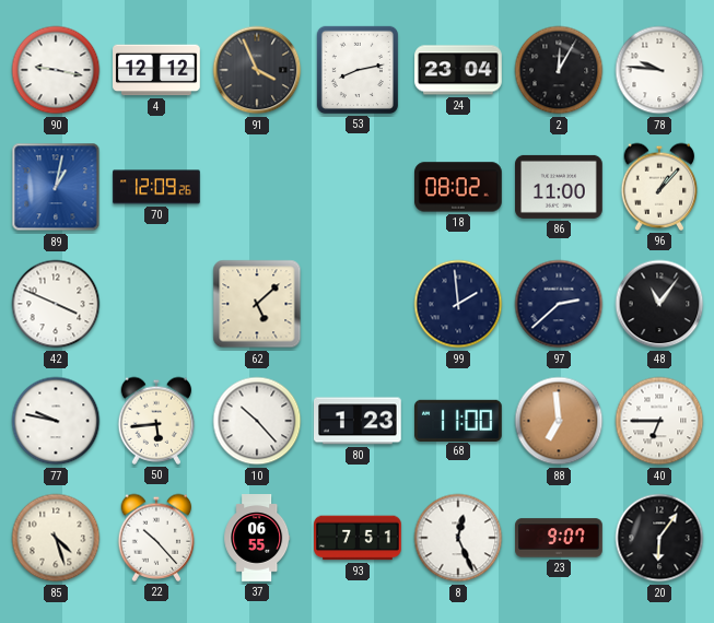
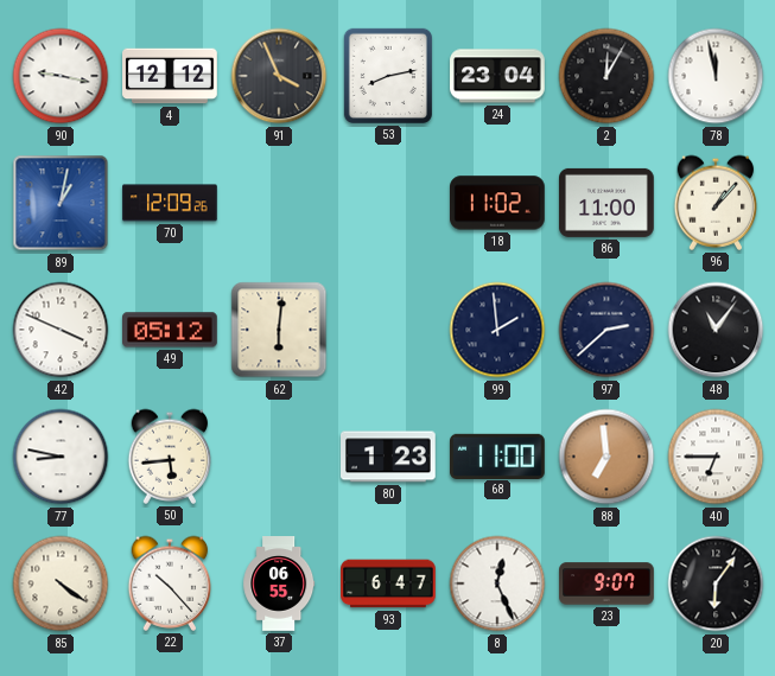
78: 9:46 -> 11:58
18: 08:02 -> 11:02
49: none -> 05:12
62: 5:08 -> 6:01
77: 9:47 -> 8:47
10: 10:23 -> none
85: 4:27 -> 4:21
93: 7:51 -> 6:47
